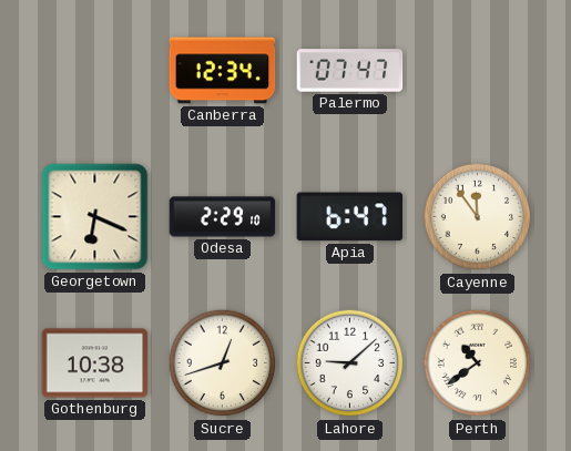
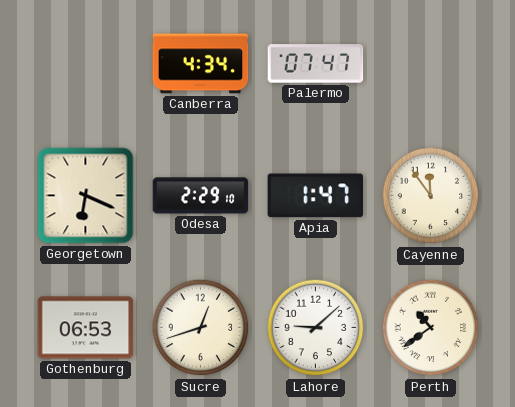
Canberra: 12:34 -> 4:34
Apia: 6:47 -> 1:47
Gothenburg: 10:38 -> 06:53
